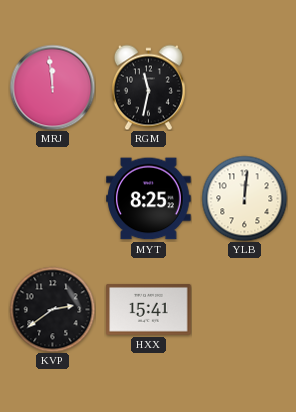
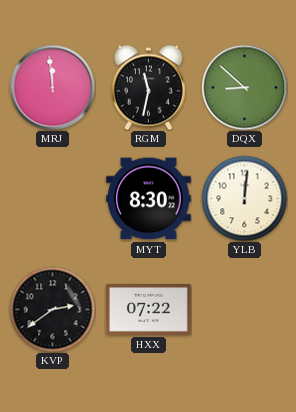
DQX: none -> 8:52
MYT: 8:25 -> 8:30
HXX: 15:41 -> 07:22
